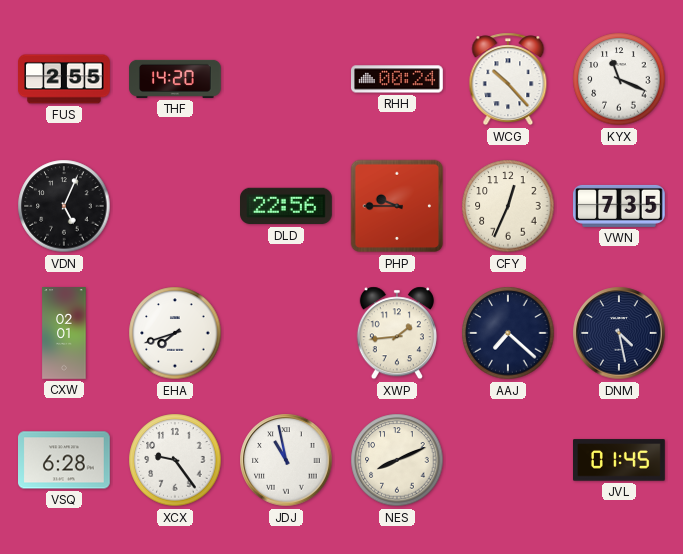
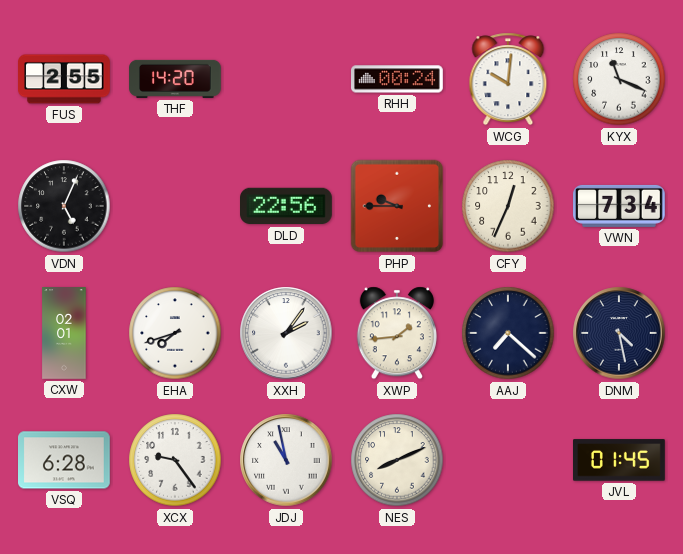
WCG: 10:23 -> 10:01
VWN: 7:35 -> 7:34
XXH: none -> 2:06
